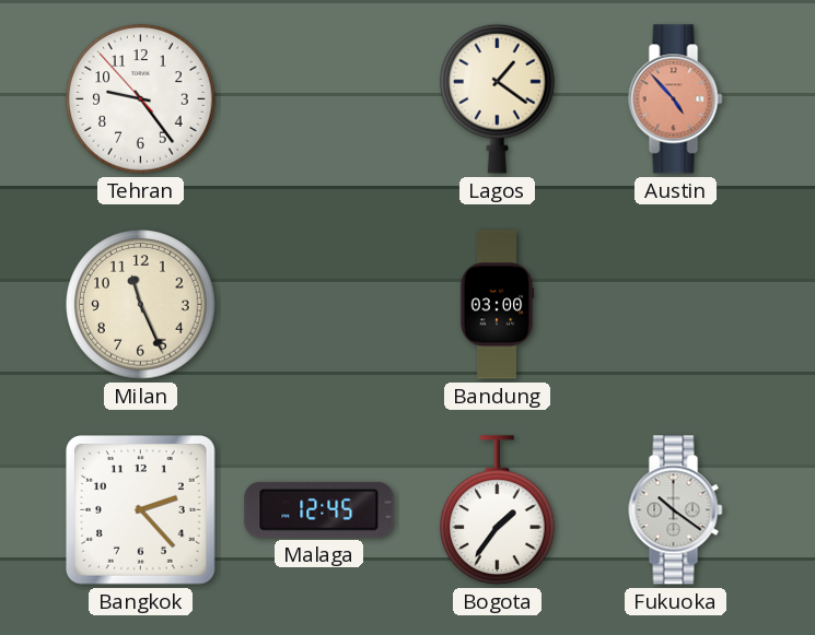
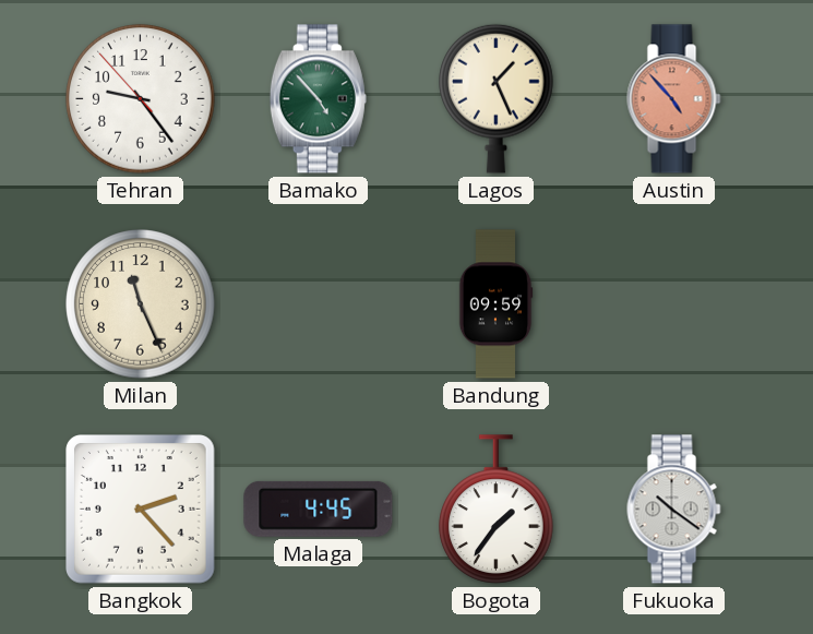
Bamako: none -> 4:53
Lagos: 1:21 -> 1:26
Bandung: 03:00 -> 09:59
Malaga: 12:45 -> 4:45
